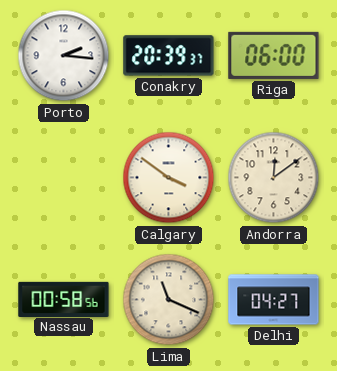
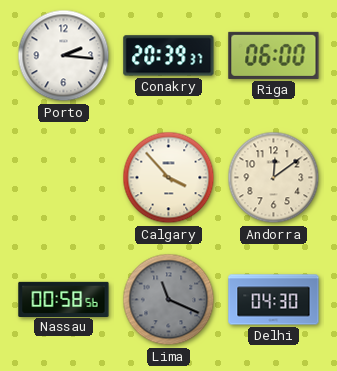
Calgary: 3:51 -> 3:53
Lima dial: cream -> grey
Delhi: 04:27 -> 04:30
